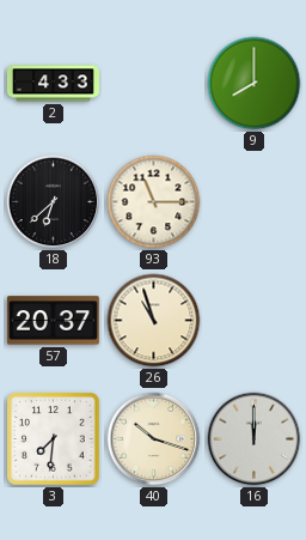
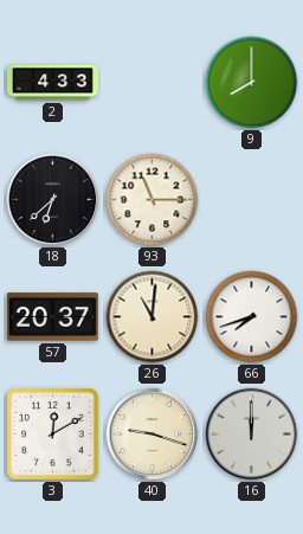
26: 10:57 -> 11:01
66: none -> 7:42
3: 7:31 -> 12:10
40: 10:18 -> 9:18
